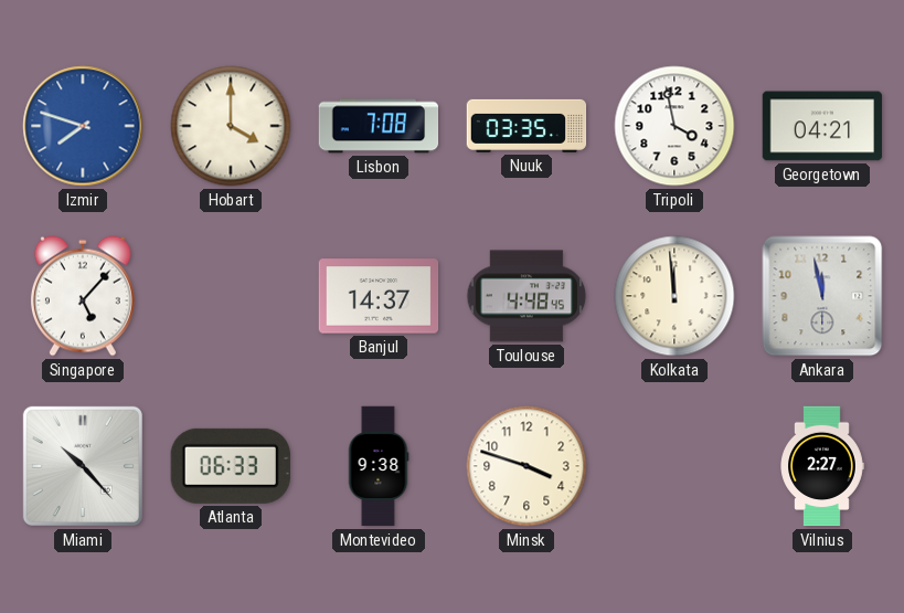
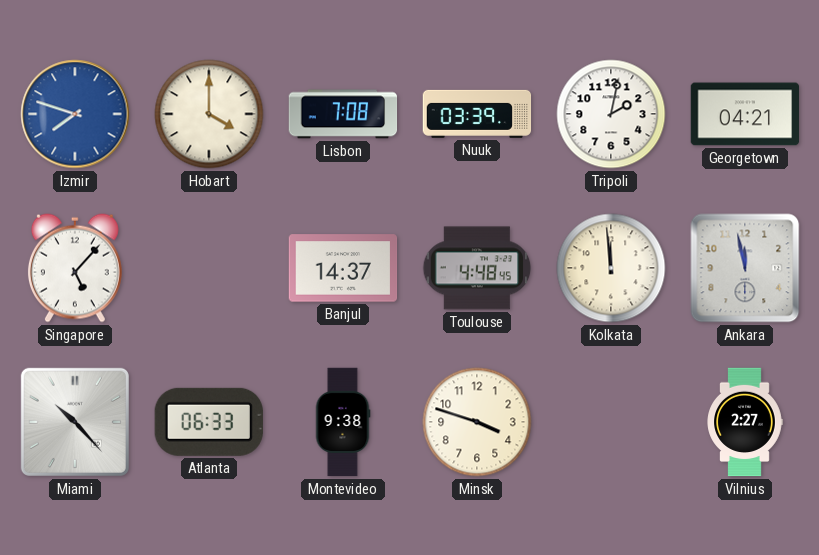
Nuuk: 03:35 -> 03:39
Tripoli: 3:58 -> 2:02
